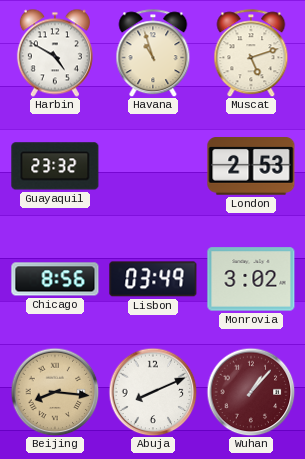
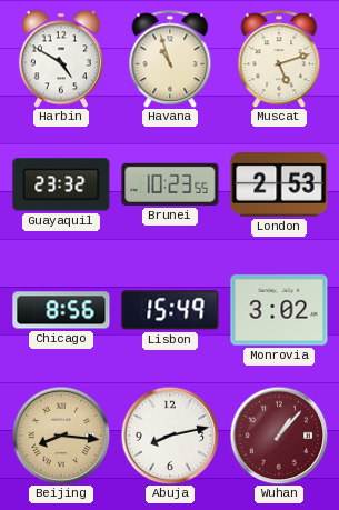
Brunei: none -> 10:23
Lisbon: 03:49 -> 15:49
Abuja: 8:11 -> 8:13
